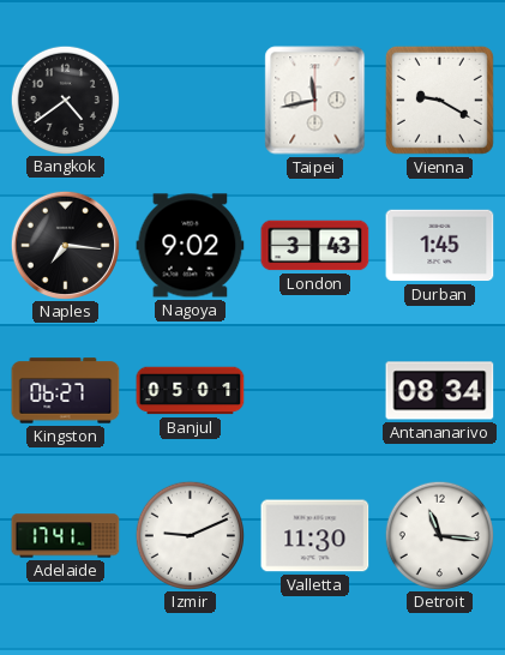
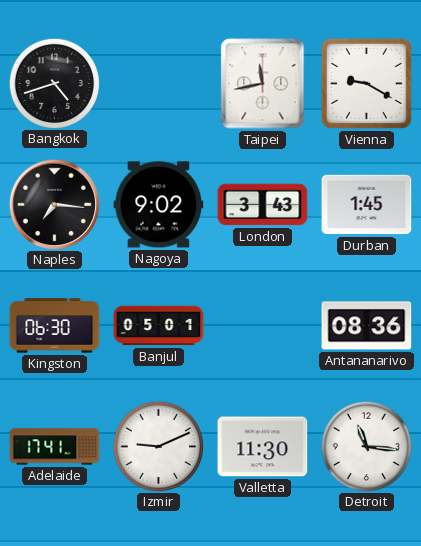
Bangkok: 4:39 -> 4:42
Kingston: 06:27 -> 06:30
Antananarivo: 08:34 -> 08:36
